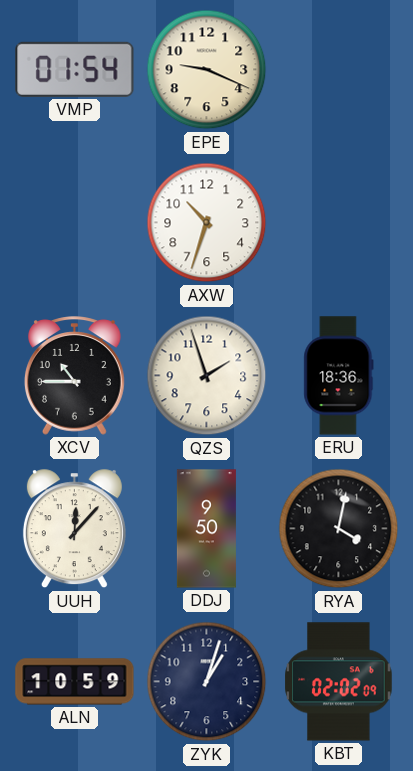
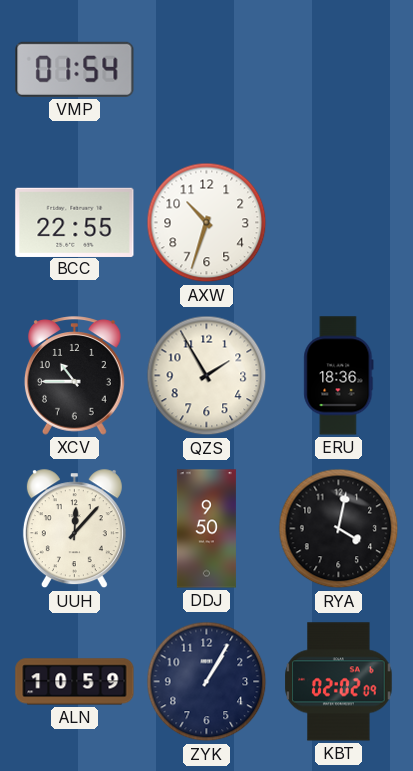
EPE: 9:19 -> none
BCC: none -> 22:55
QZS: 1:57 -> 1:55
ZYK: 1:03 -> 1:05
